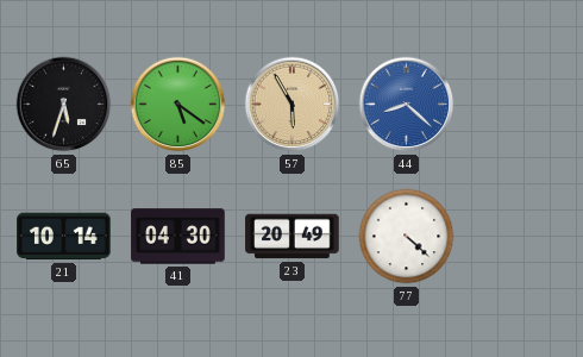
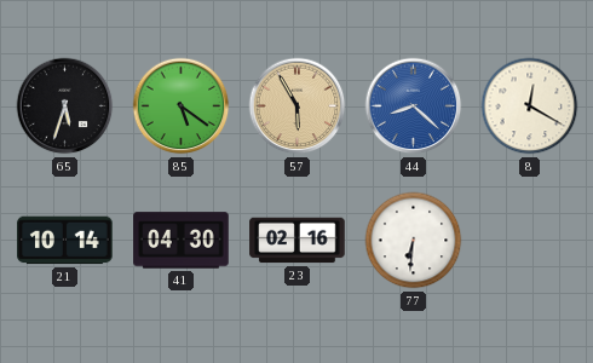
8: none -> 12:20
23: 20:49 -> 02:16
77: 4:22 -> 6:31
